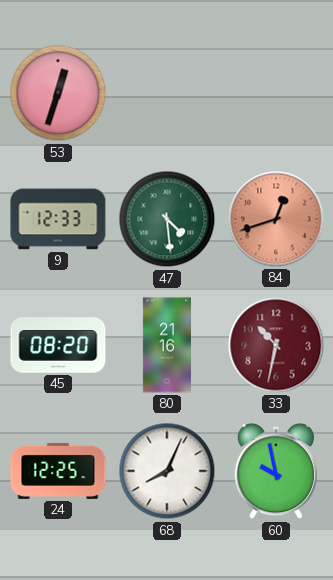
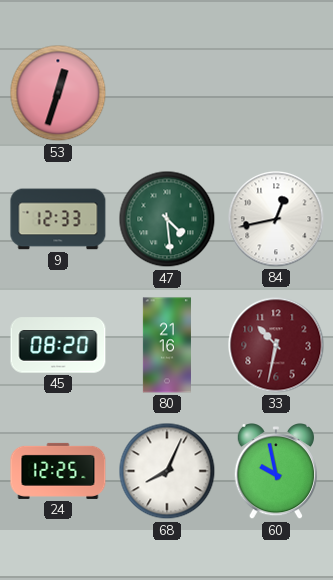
84: 12:42 -> 12:43
84 dial: salmon -> white
